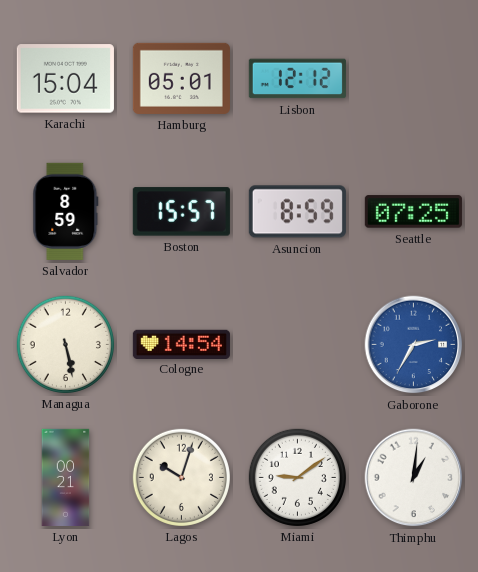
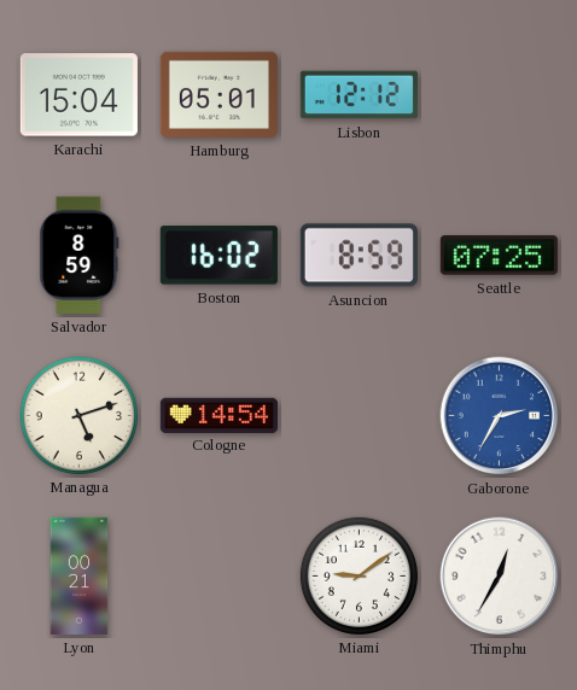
Boston: 15:57 -> 16:02
Managua: 5:28 -> 5:12
Lagos: 10:03 -> none
Thimphu: 1:01 -> 12:35
